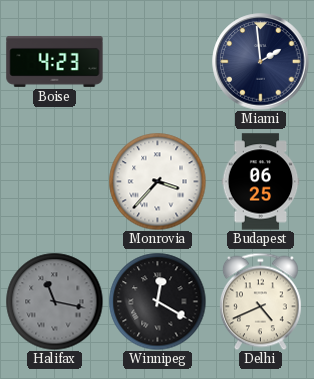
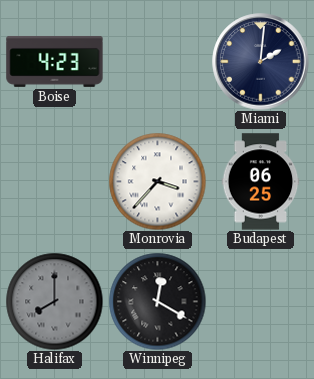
Miami: 1:59 -> 2:01
Halifax: 11:17 -> 8:00
Delhi: 4:41 -> none
